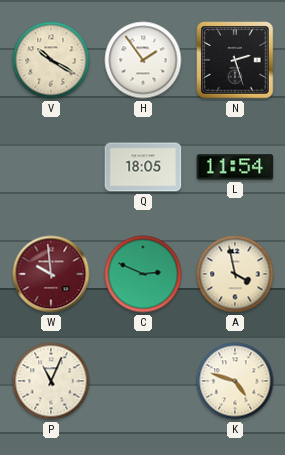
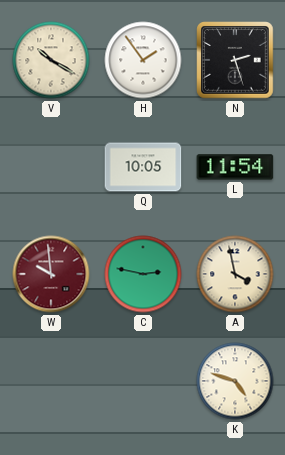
Q: 18:05 -> 10:05
C: 2:49 -> 2:47
P: 11:04 -> none
